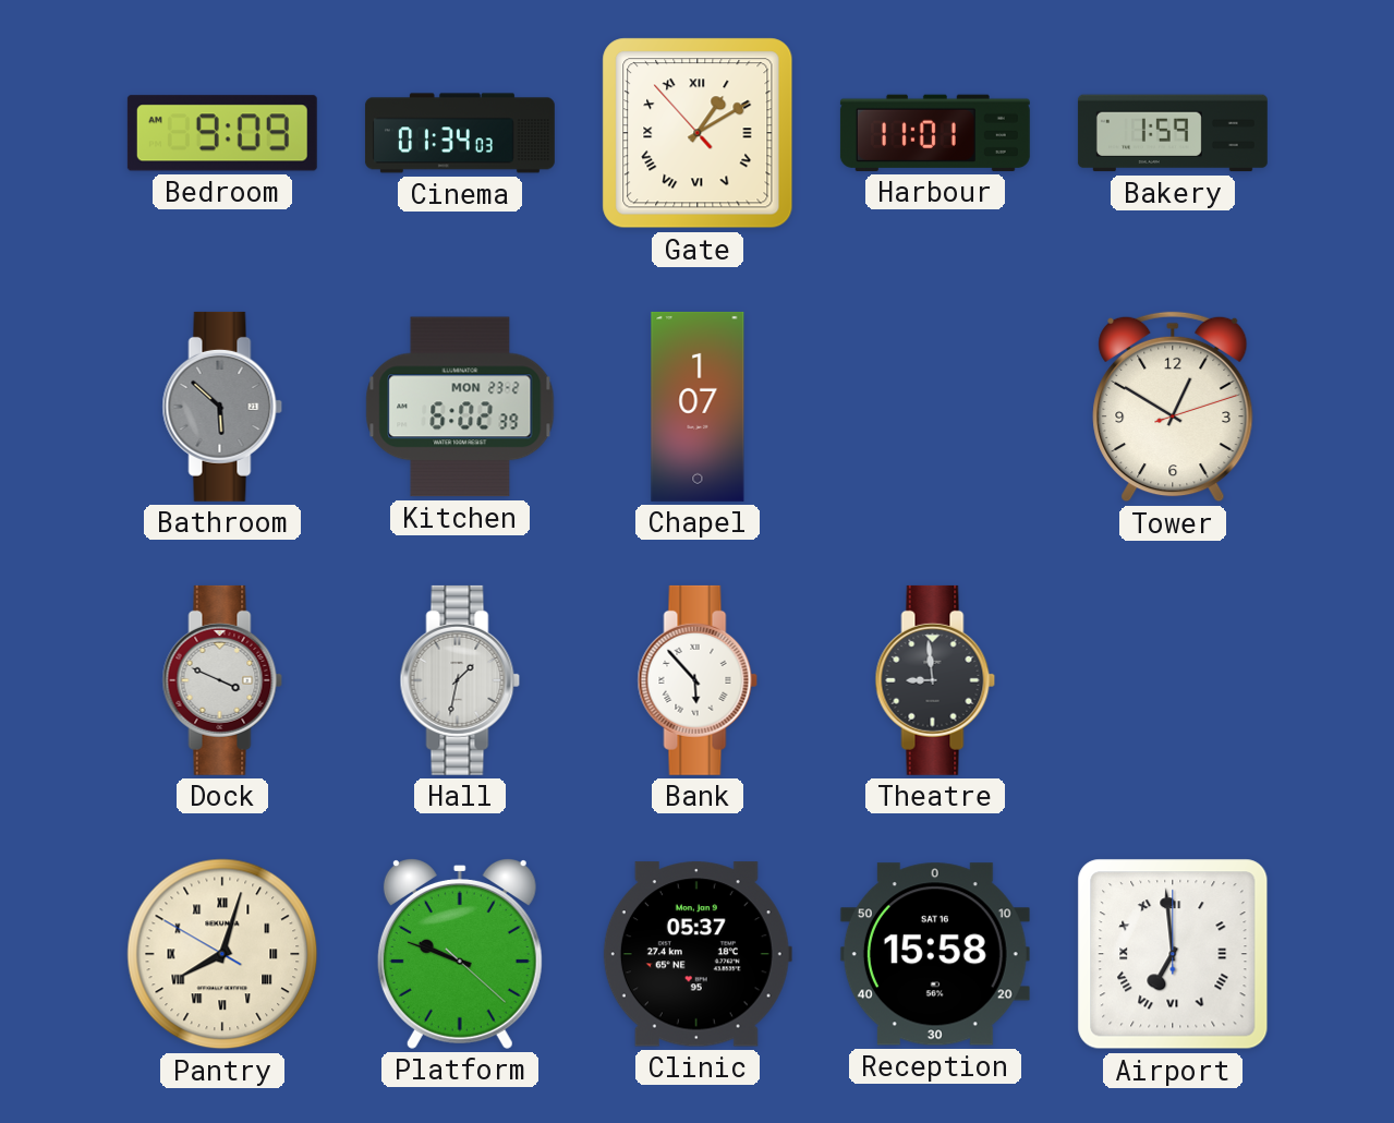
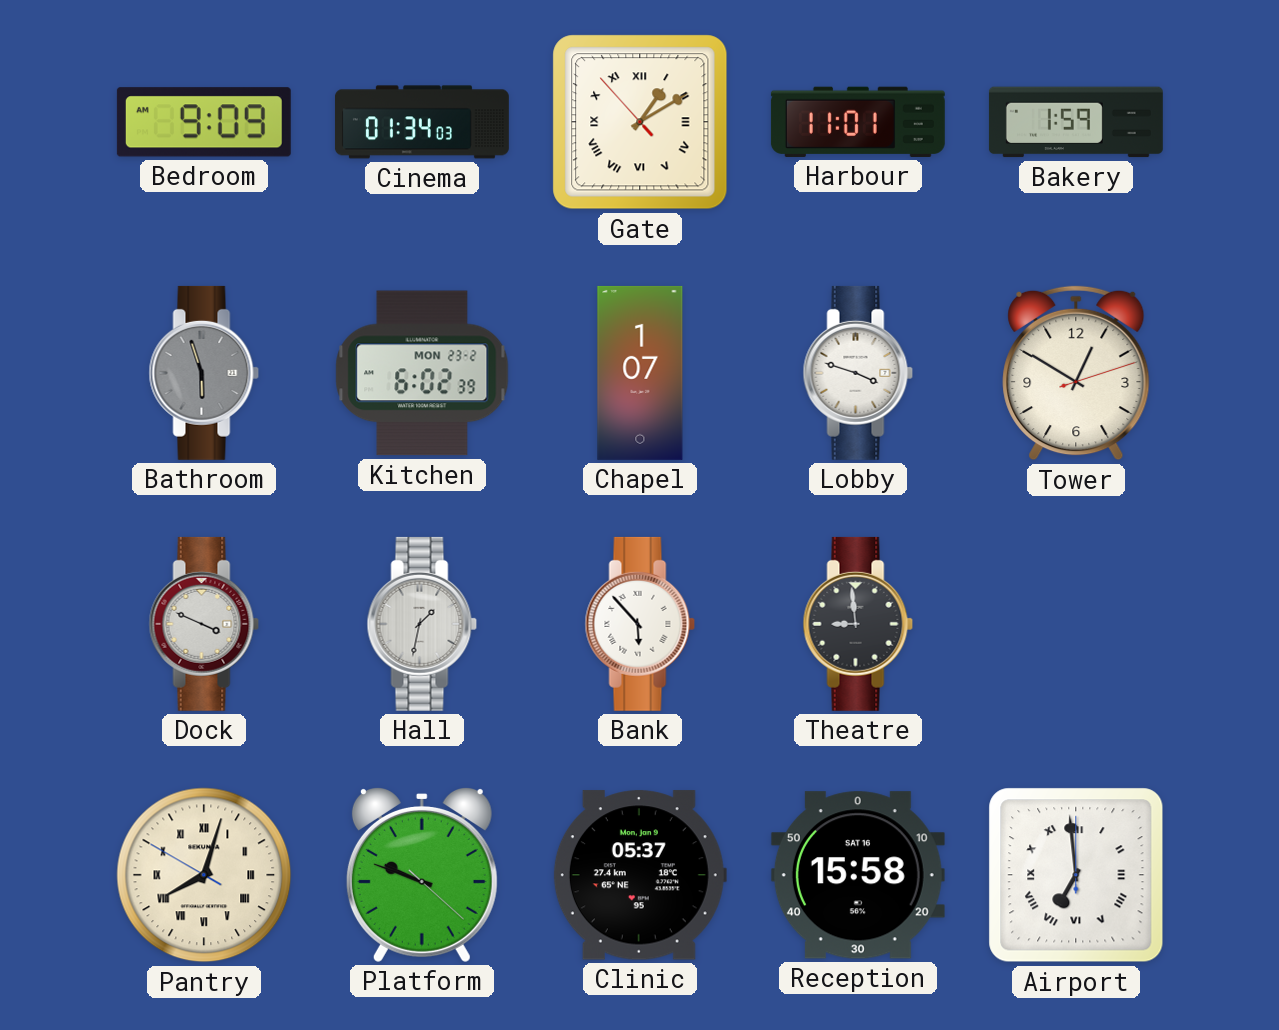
Bathroom: 5:52 -> 5:57
Lobby: none -> 3:48
